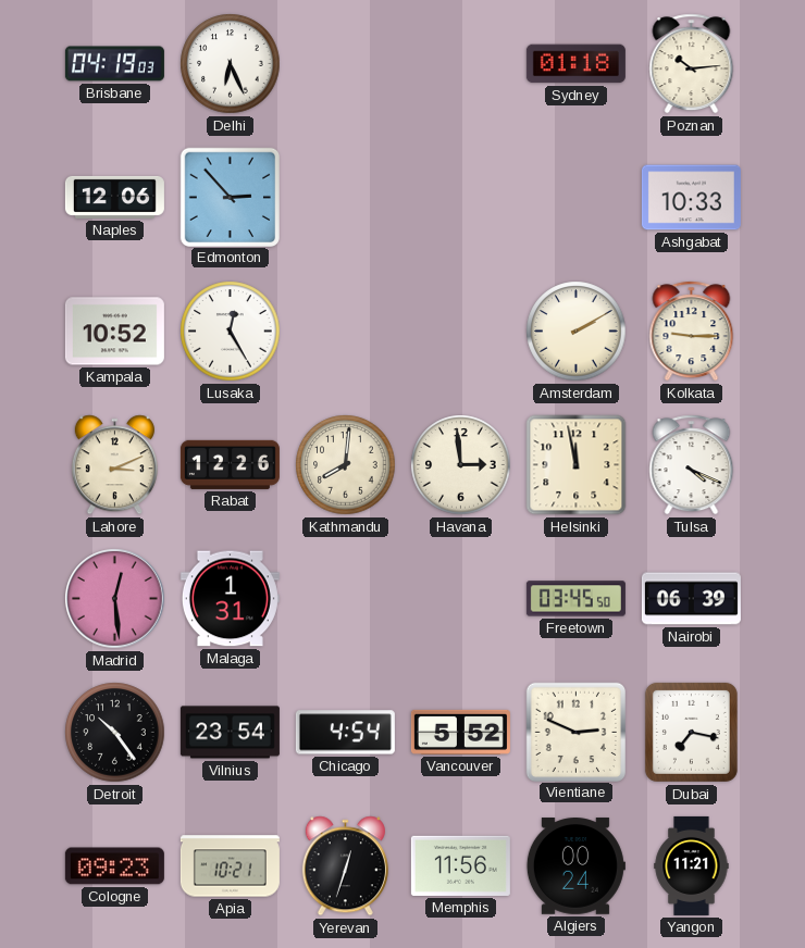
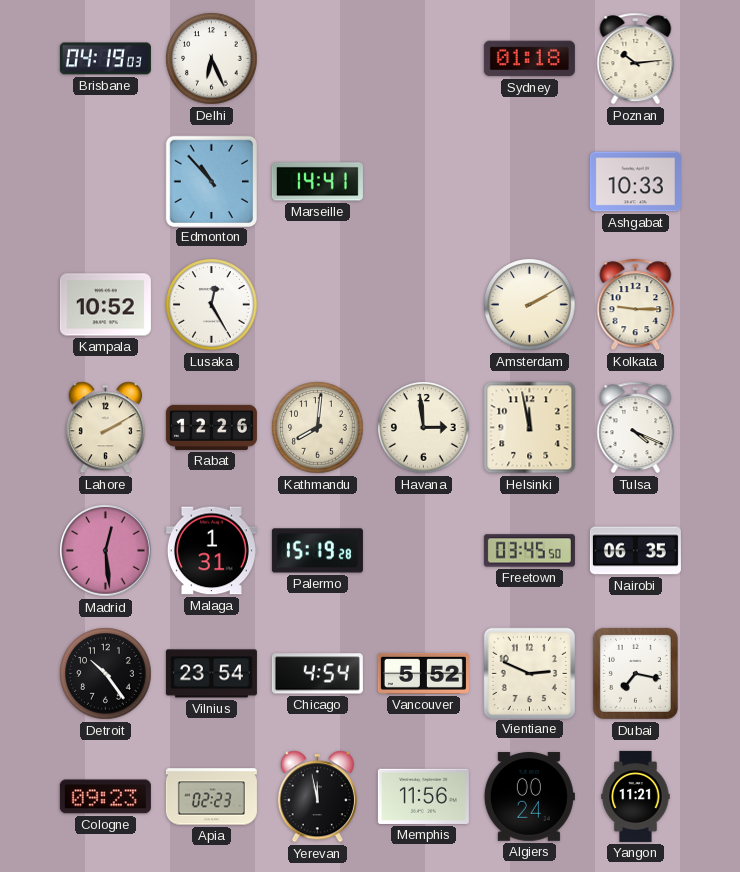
Naples: 12:06 -> none
Edmonton: 2:53 -> 10:53
Marseille: none -> 14:41
Lahore: 3:11 -> 2:10
Palermo: none -> 15:19
Nairobi: 06:39 -> 06:35
Apia: 10:21 -> 02:23
Yerevan: 12:33 -> 11:58
